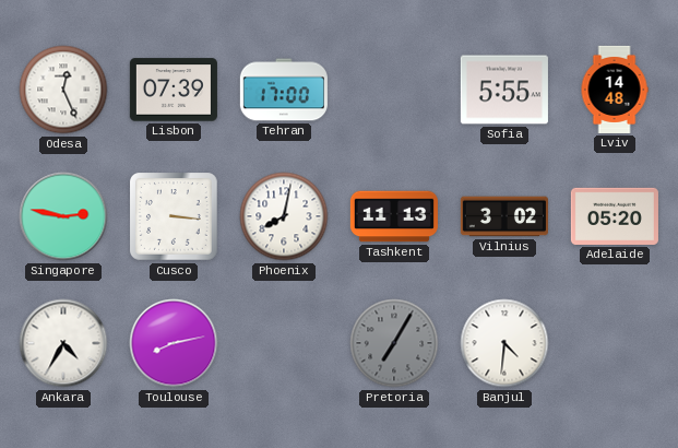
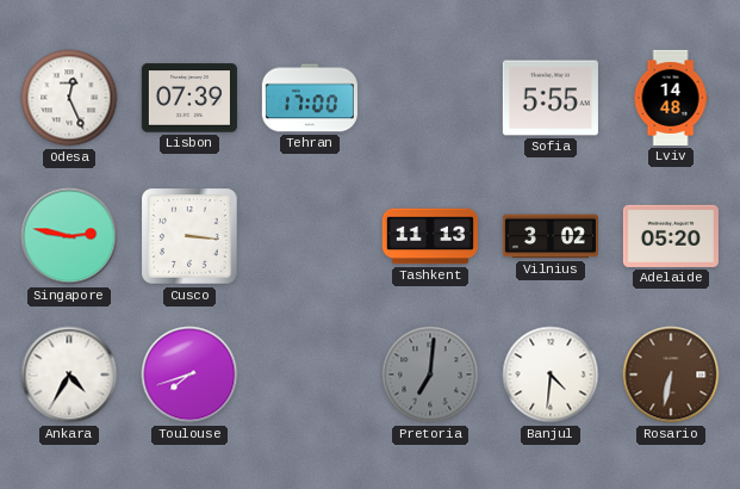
Phoenix: 8:02 -> none
Toulouse: 8:13 -> 7:42
Pretoria: 7:05 -> 7:01
Rosario: none -> 6:32
